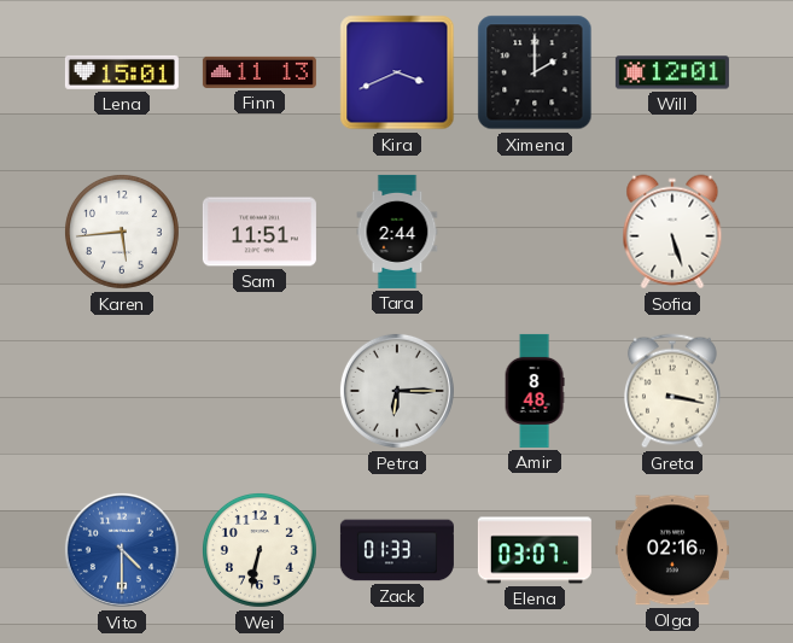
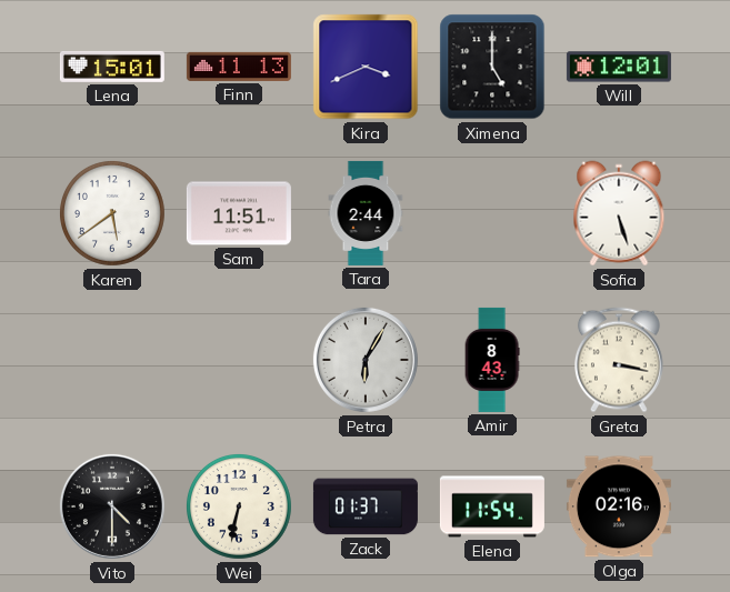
Ximena: 2:00 -> 5:00
Karen: 5:44 -> 5:39
Petra: 6:15 -> 6:05
Amir: 8:48 -> 8:43
Vito dial: blue -> black
Zack: 01:33 -> 01:37
Elena: 03:07 -> 11:54
